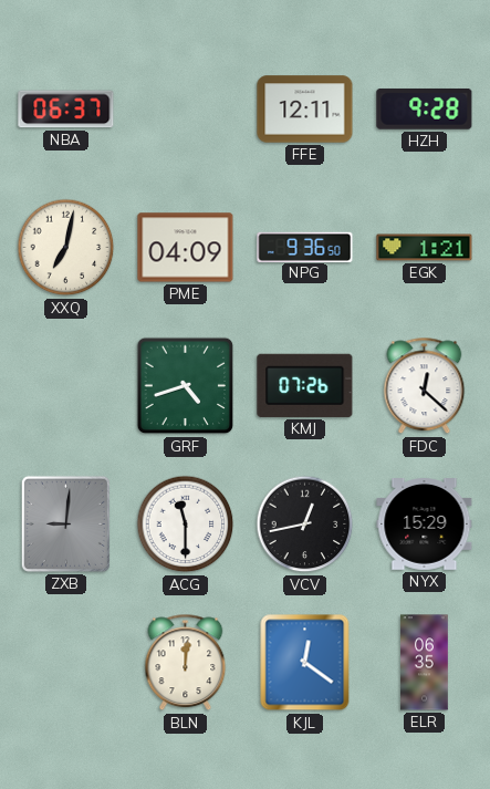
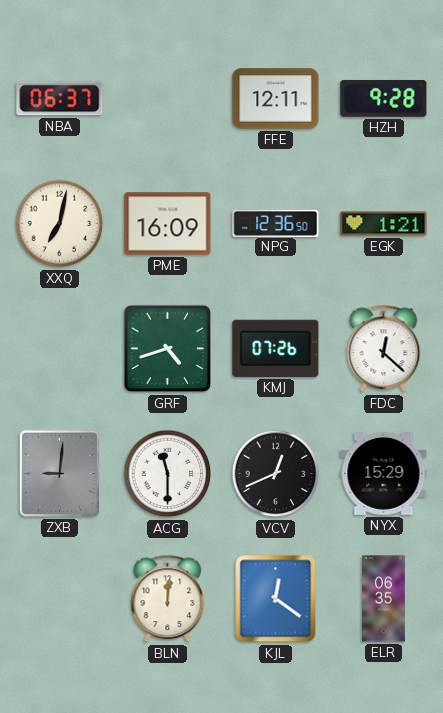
PME: 04:09 -> 16:09
NPG: 9:36 -> 12:36
VCV: 12:43 -> 12:41
